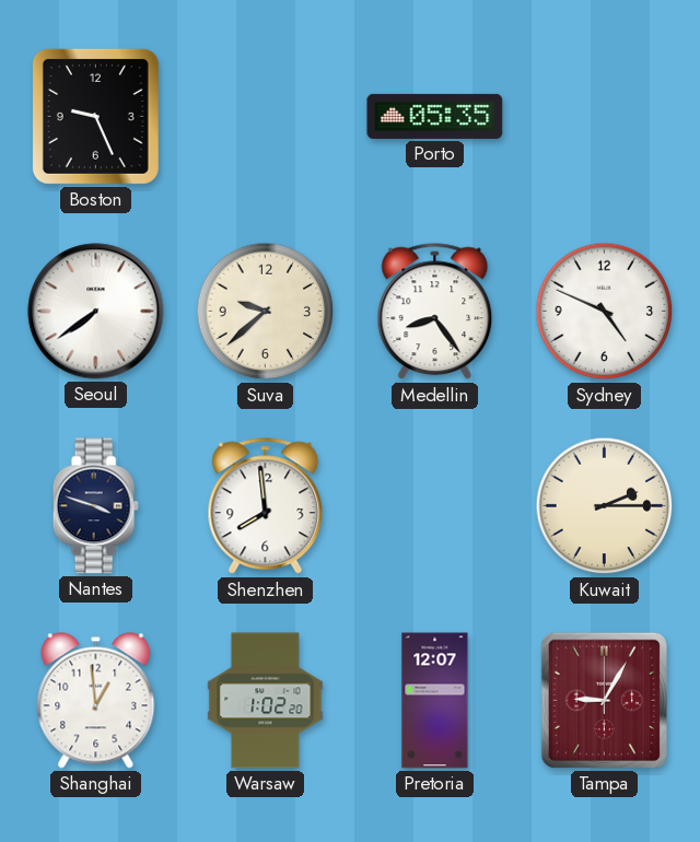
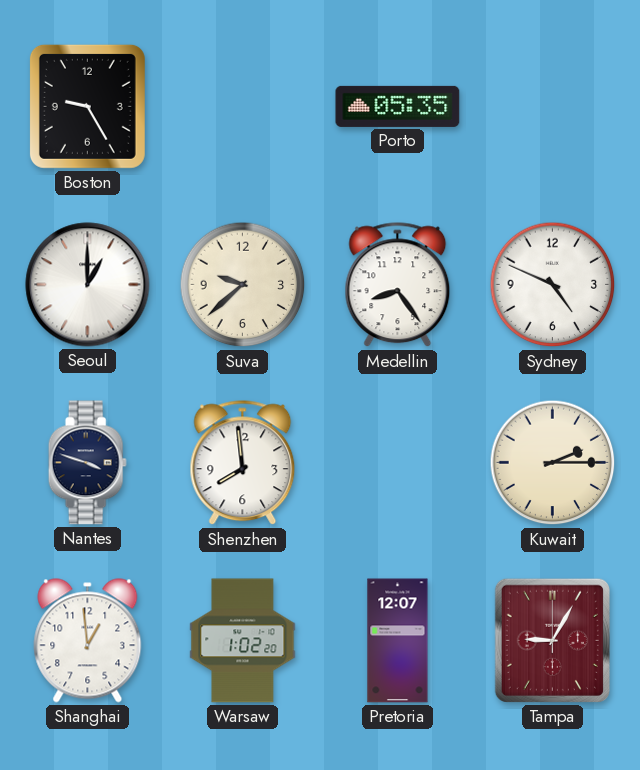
Boston: 9:26 -> 9:25
Seoul: 7:39 -> 1:00
